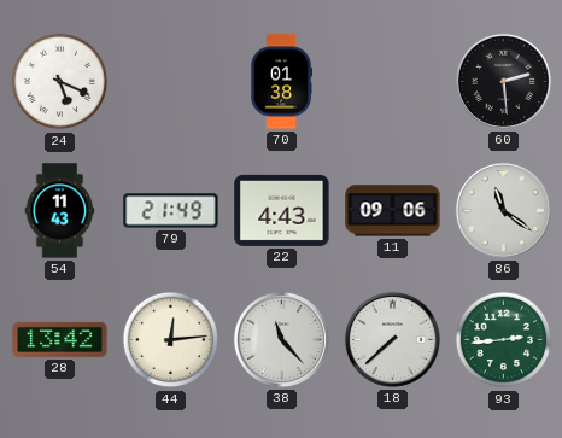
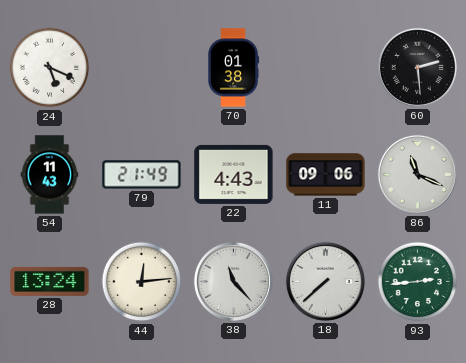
86: 11:21 -> 11:19
28: 13:42 -> 13:24
